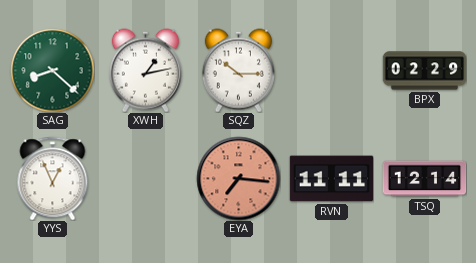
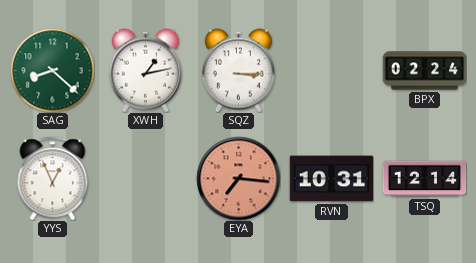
SQZ: 10:15 -> 3:15
BPX: 02:29 -> 02:24
RVN: 11:11 -> 10:31
